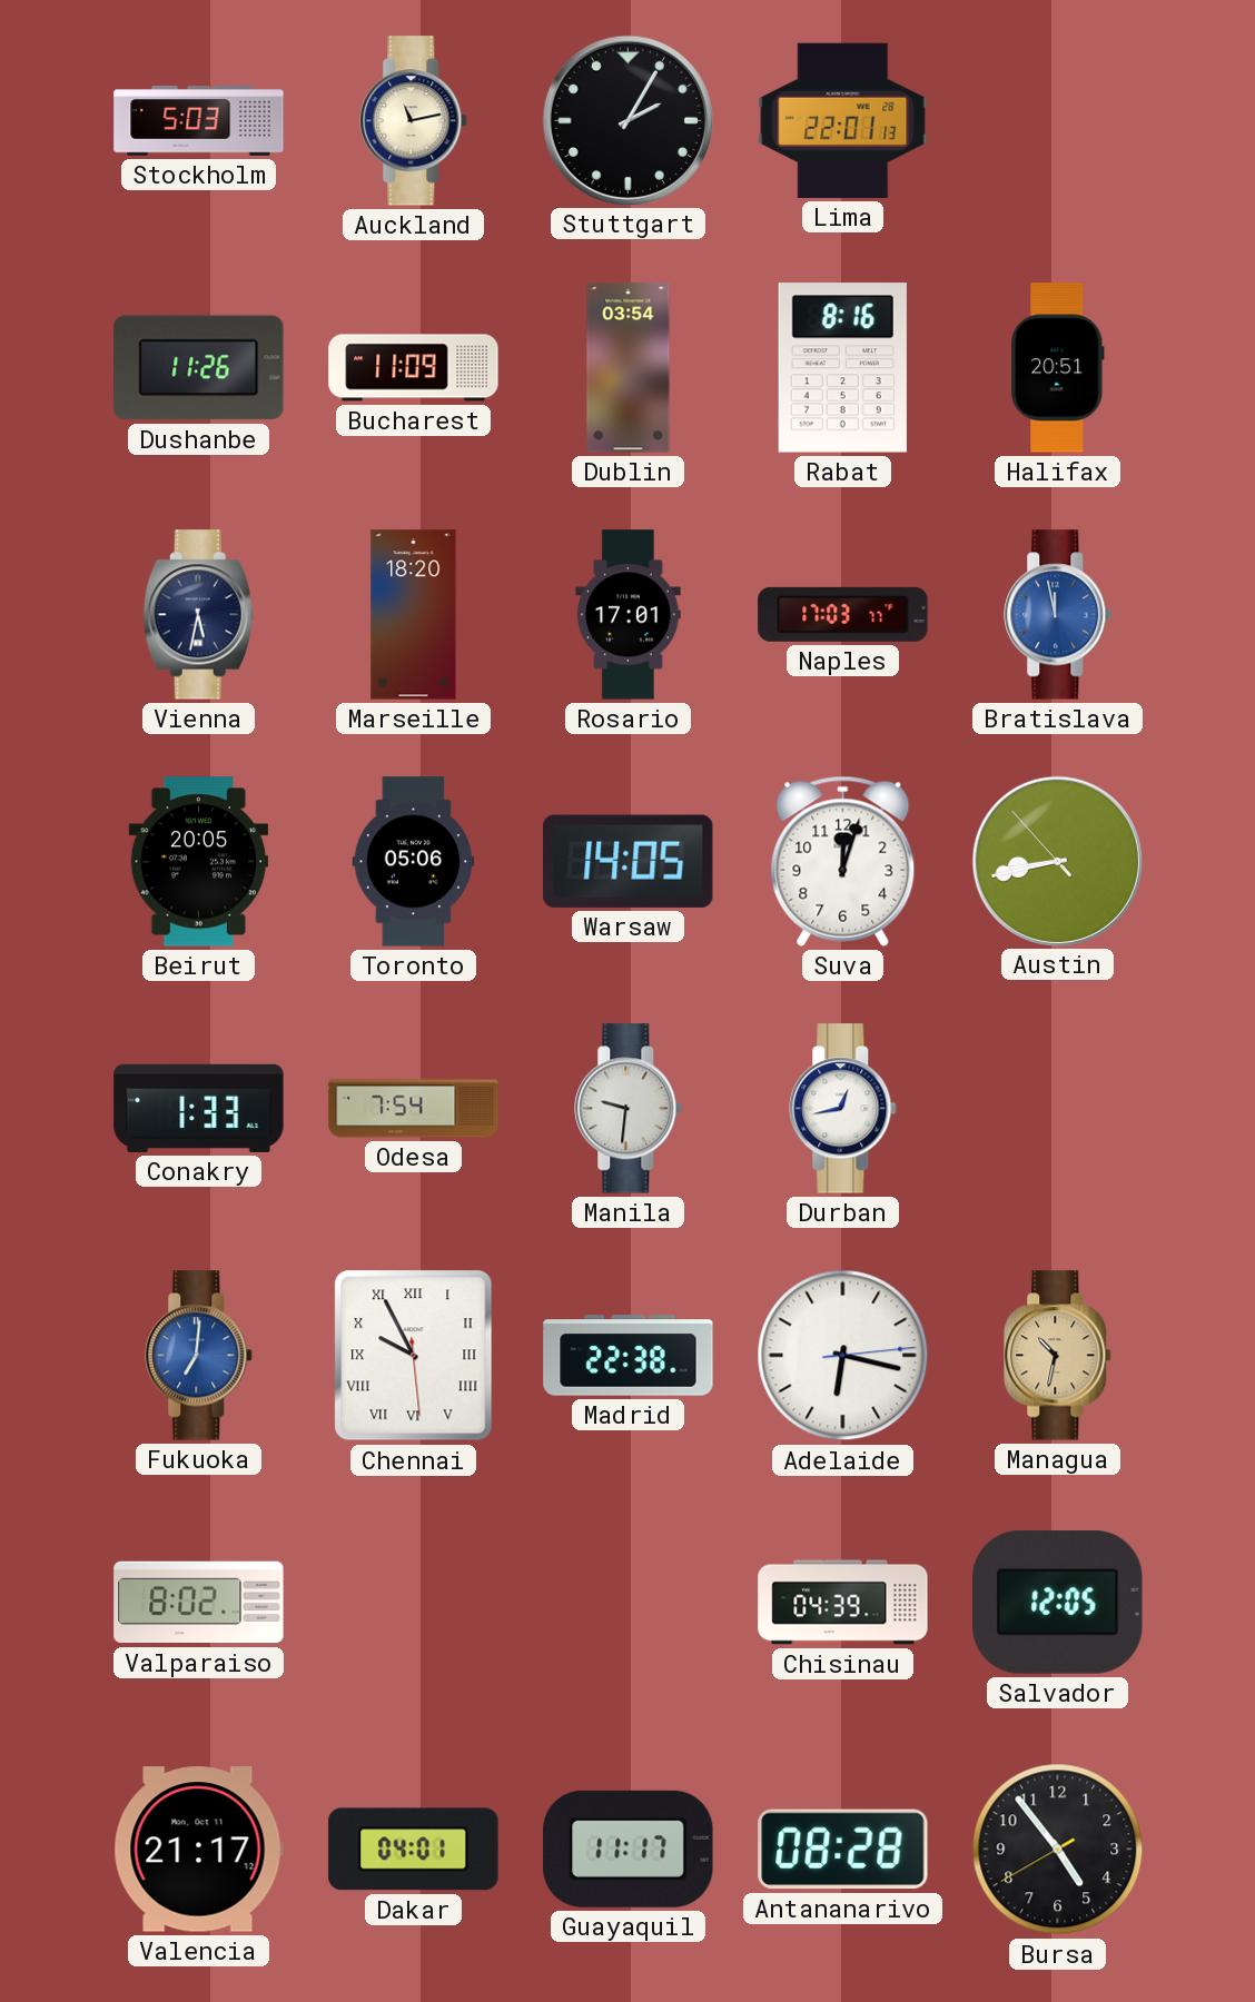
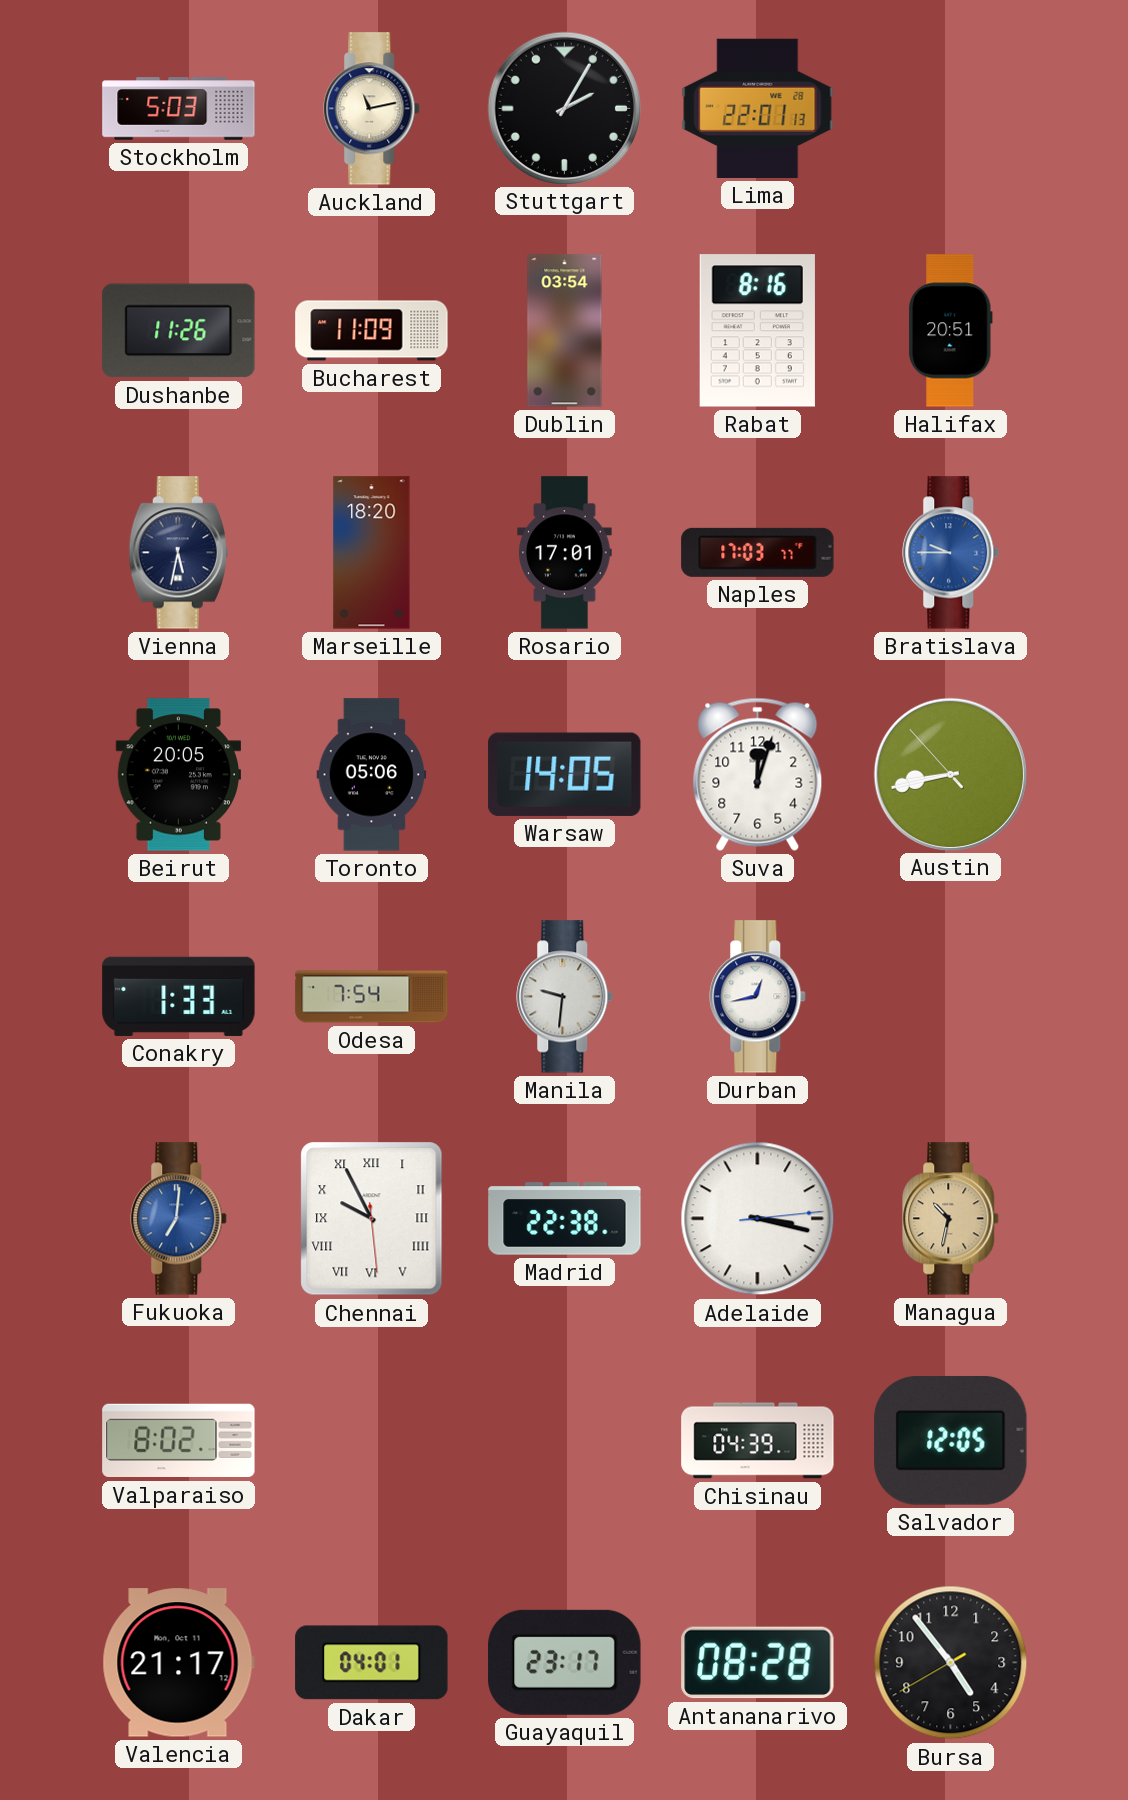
Bratislava: 11:58 -> 9:45
Adelaide: 6:17 -> 3:17
Guayaquil: 11:17 -> 23:17
